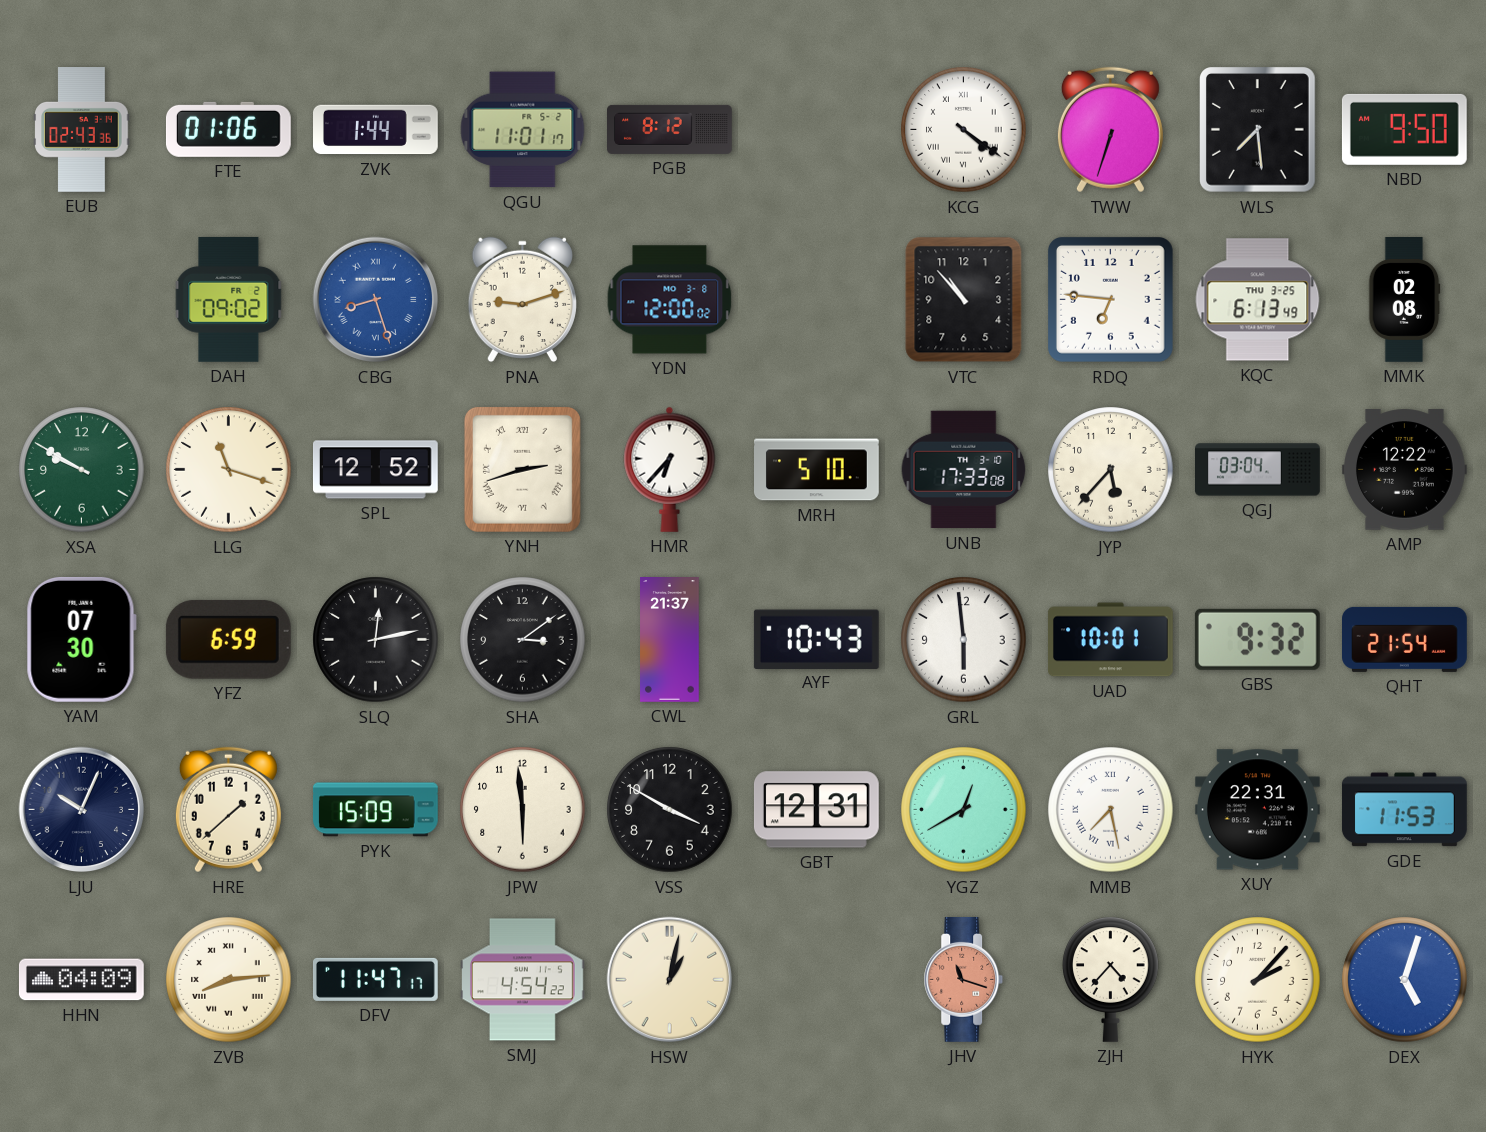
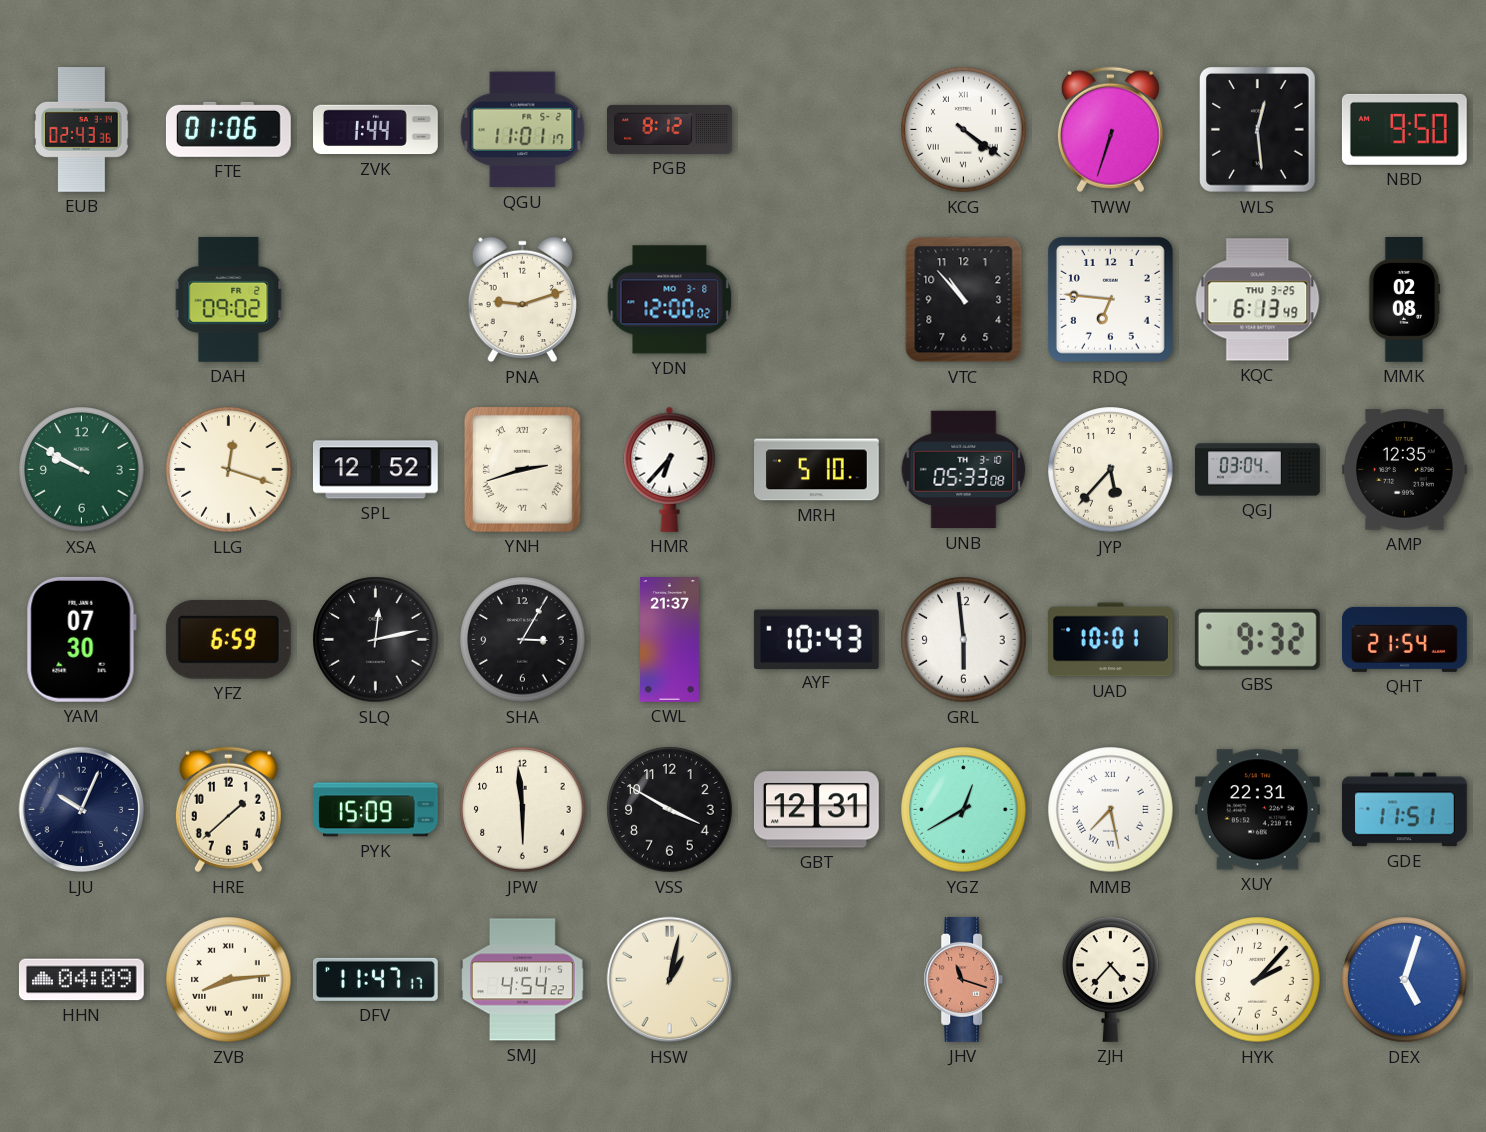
WLS: 7:29 -> 12:29
CBG: 8:27 -> none
LLG: 11:18 -> 12:18
UNB: 17:33 -> 05:33
AMP: 12:22 -> 12:35
SHA: 3:09 -> 3:05
GDE: 11:53 -> 11:51
